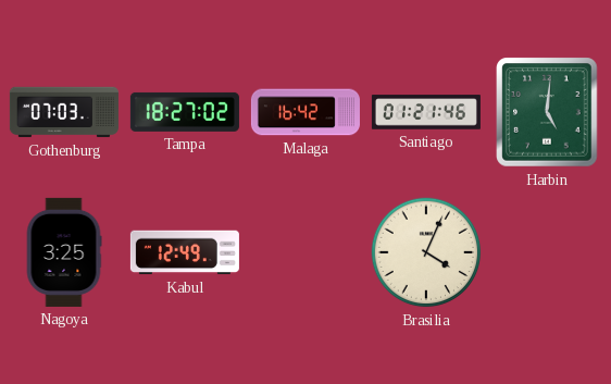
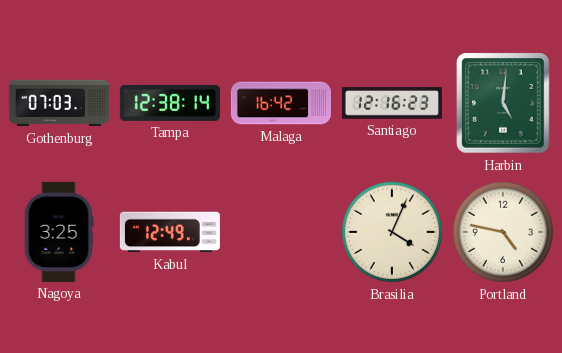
Tampa: 18:27 -> 12:38
Santiago: 01:21 -> 12:16
Portland: none -> 4:47
